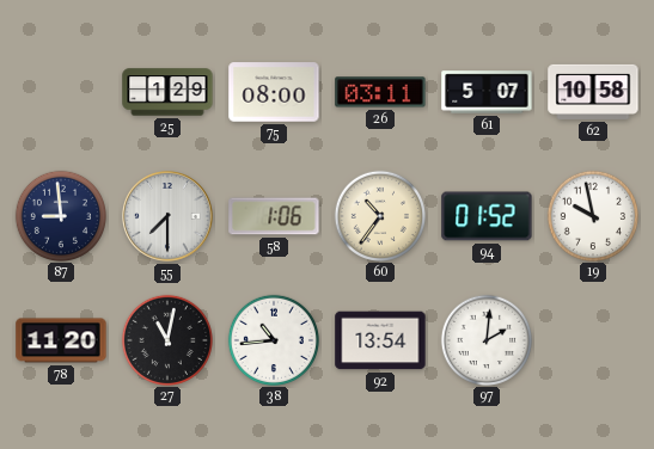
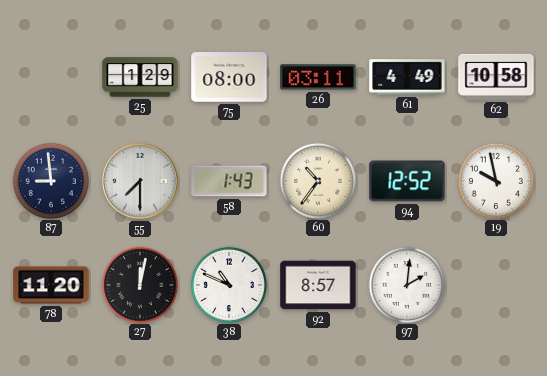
61: 5:07 -> 4:49
58: 1:06 -> 1:43
94: 01:52 -> 12:52
27: 11:02 -> 12:02
38: 10:44 -> 10:49
92: 13:54 -> 8:57
